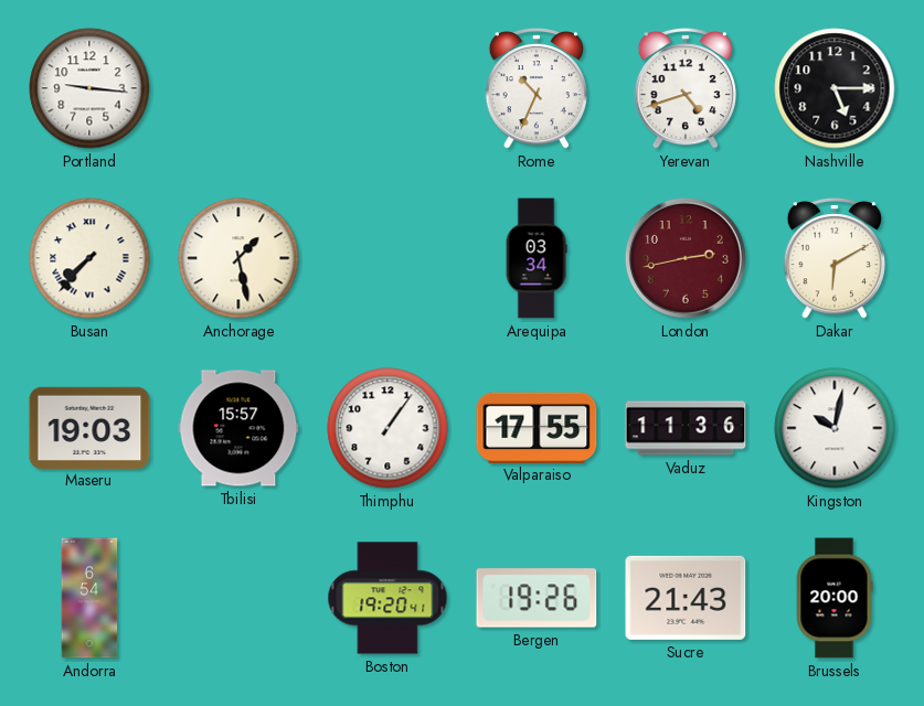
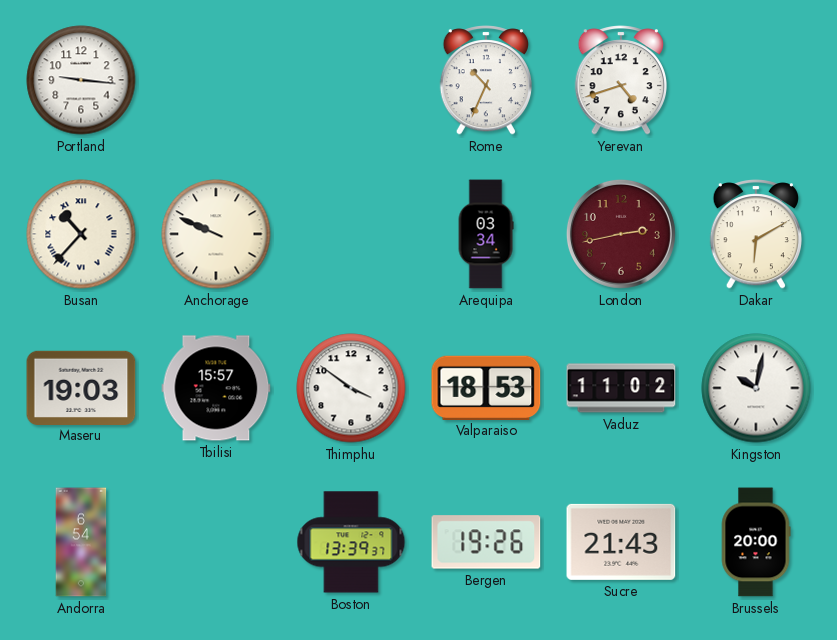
Nashville: 5:15 -> none
Busan: 7:37 -> 10:37
Anchorage: 1:28 -> 9:49
Thimphu: 1:06 -> 3:51
Valparaiso: 17:55 -> 18:53
Vaduz: 11:36 -> 11:02
Boston: 19:20 -> 13:39
